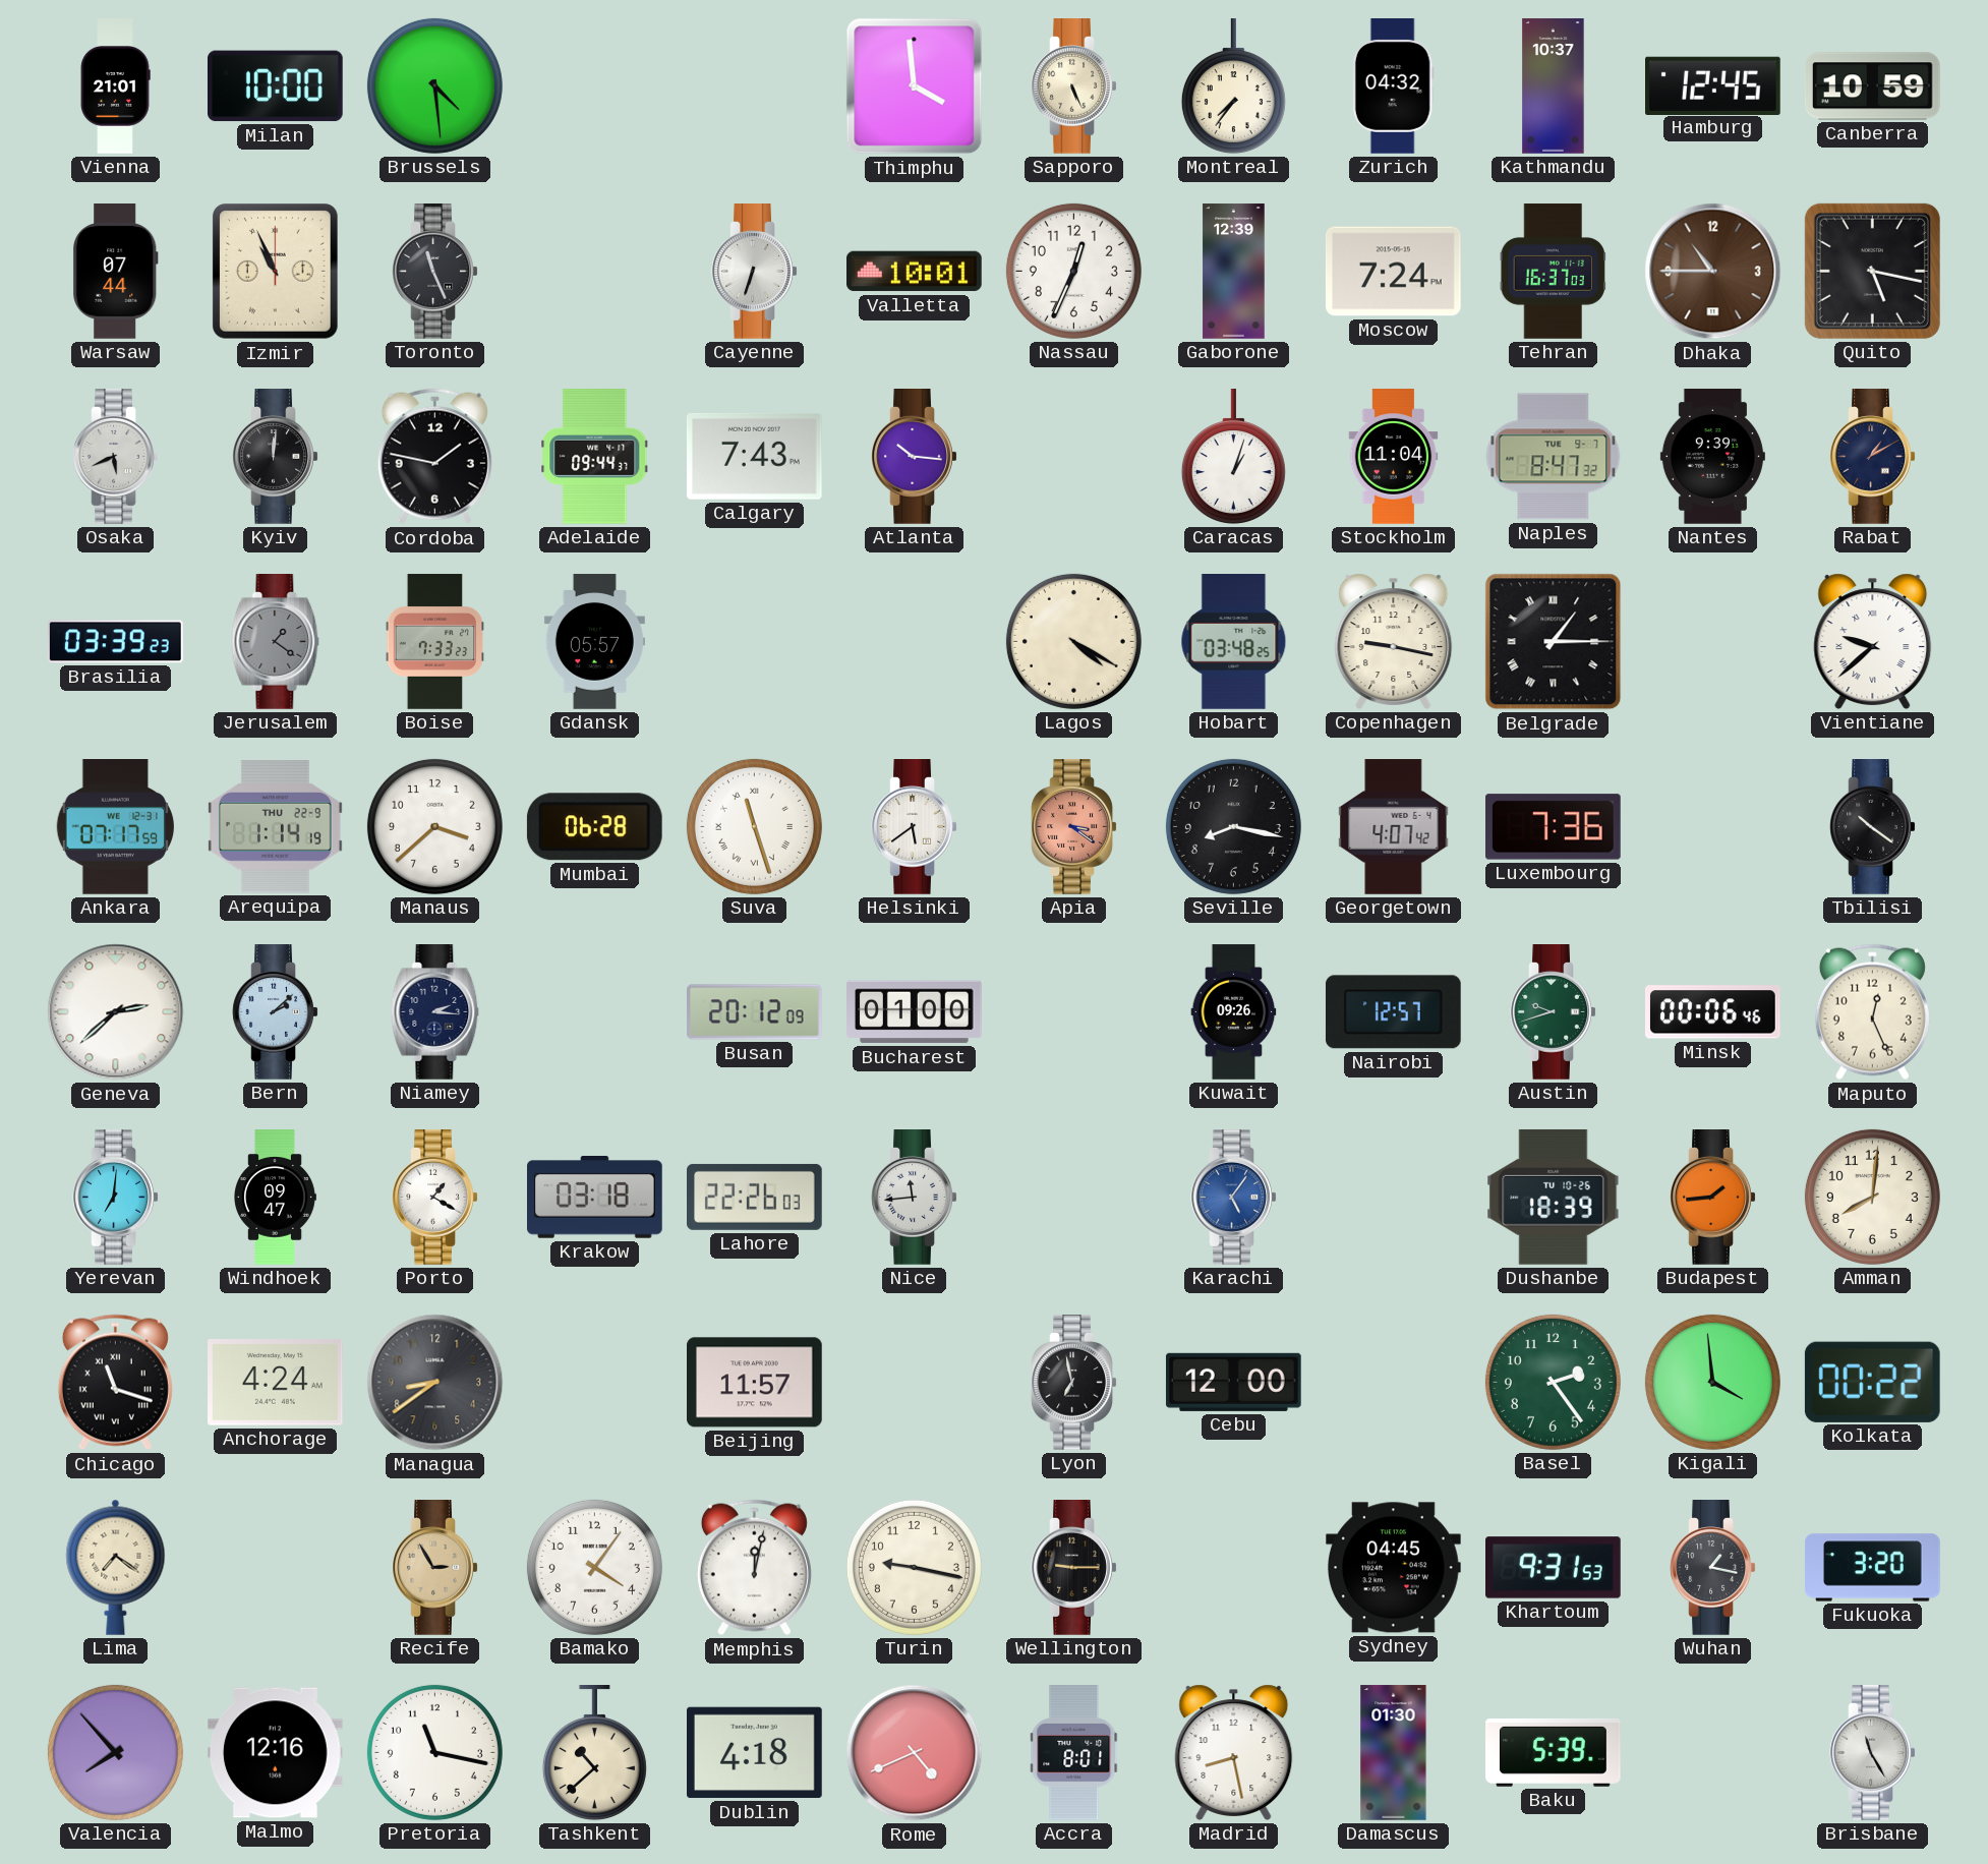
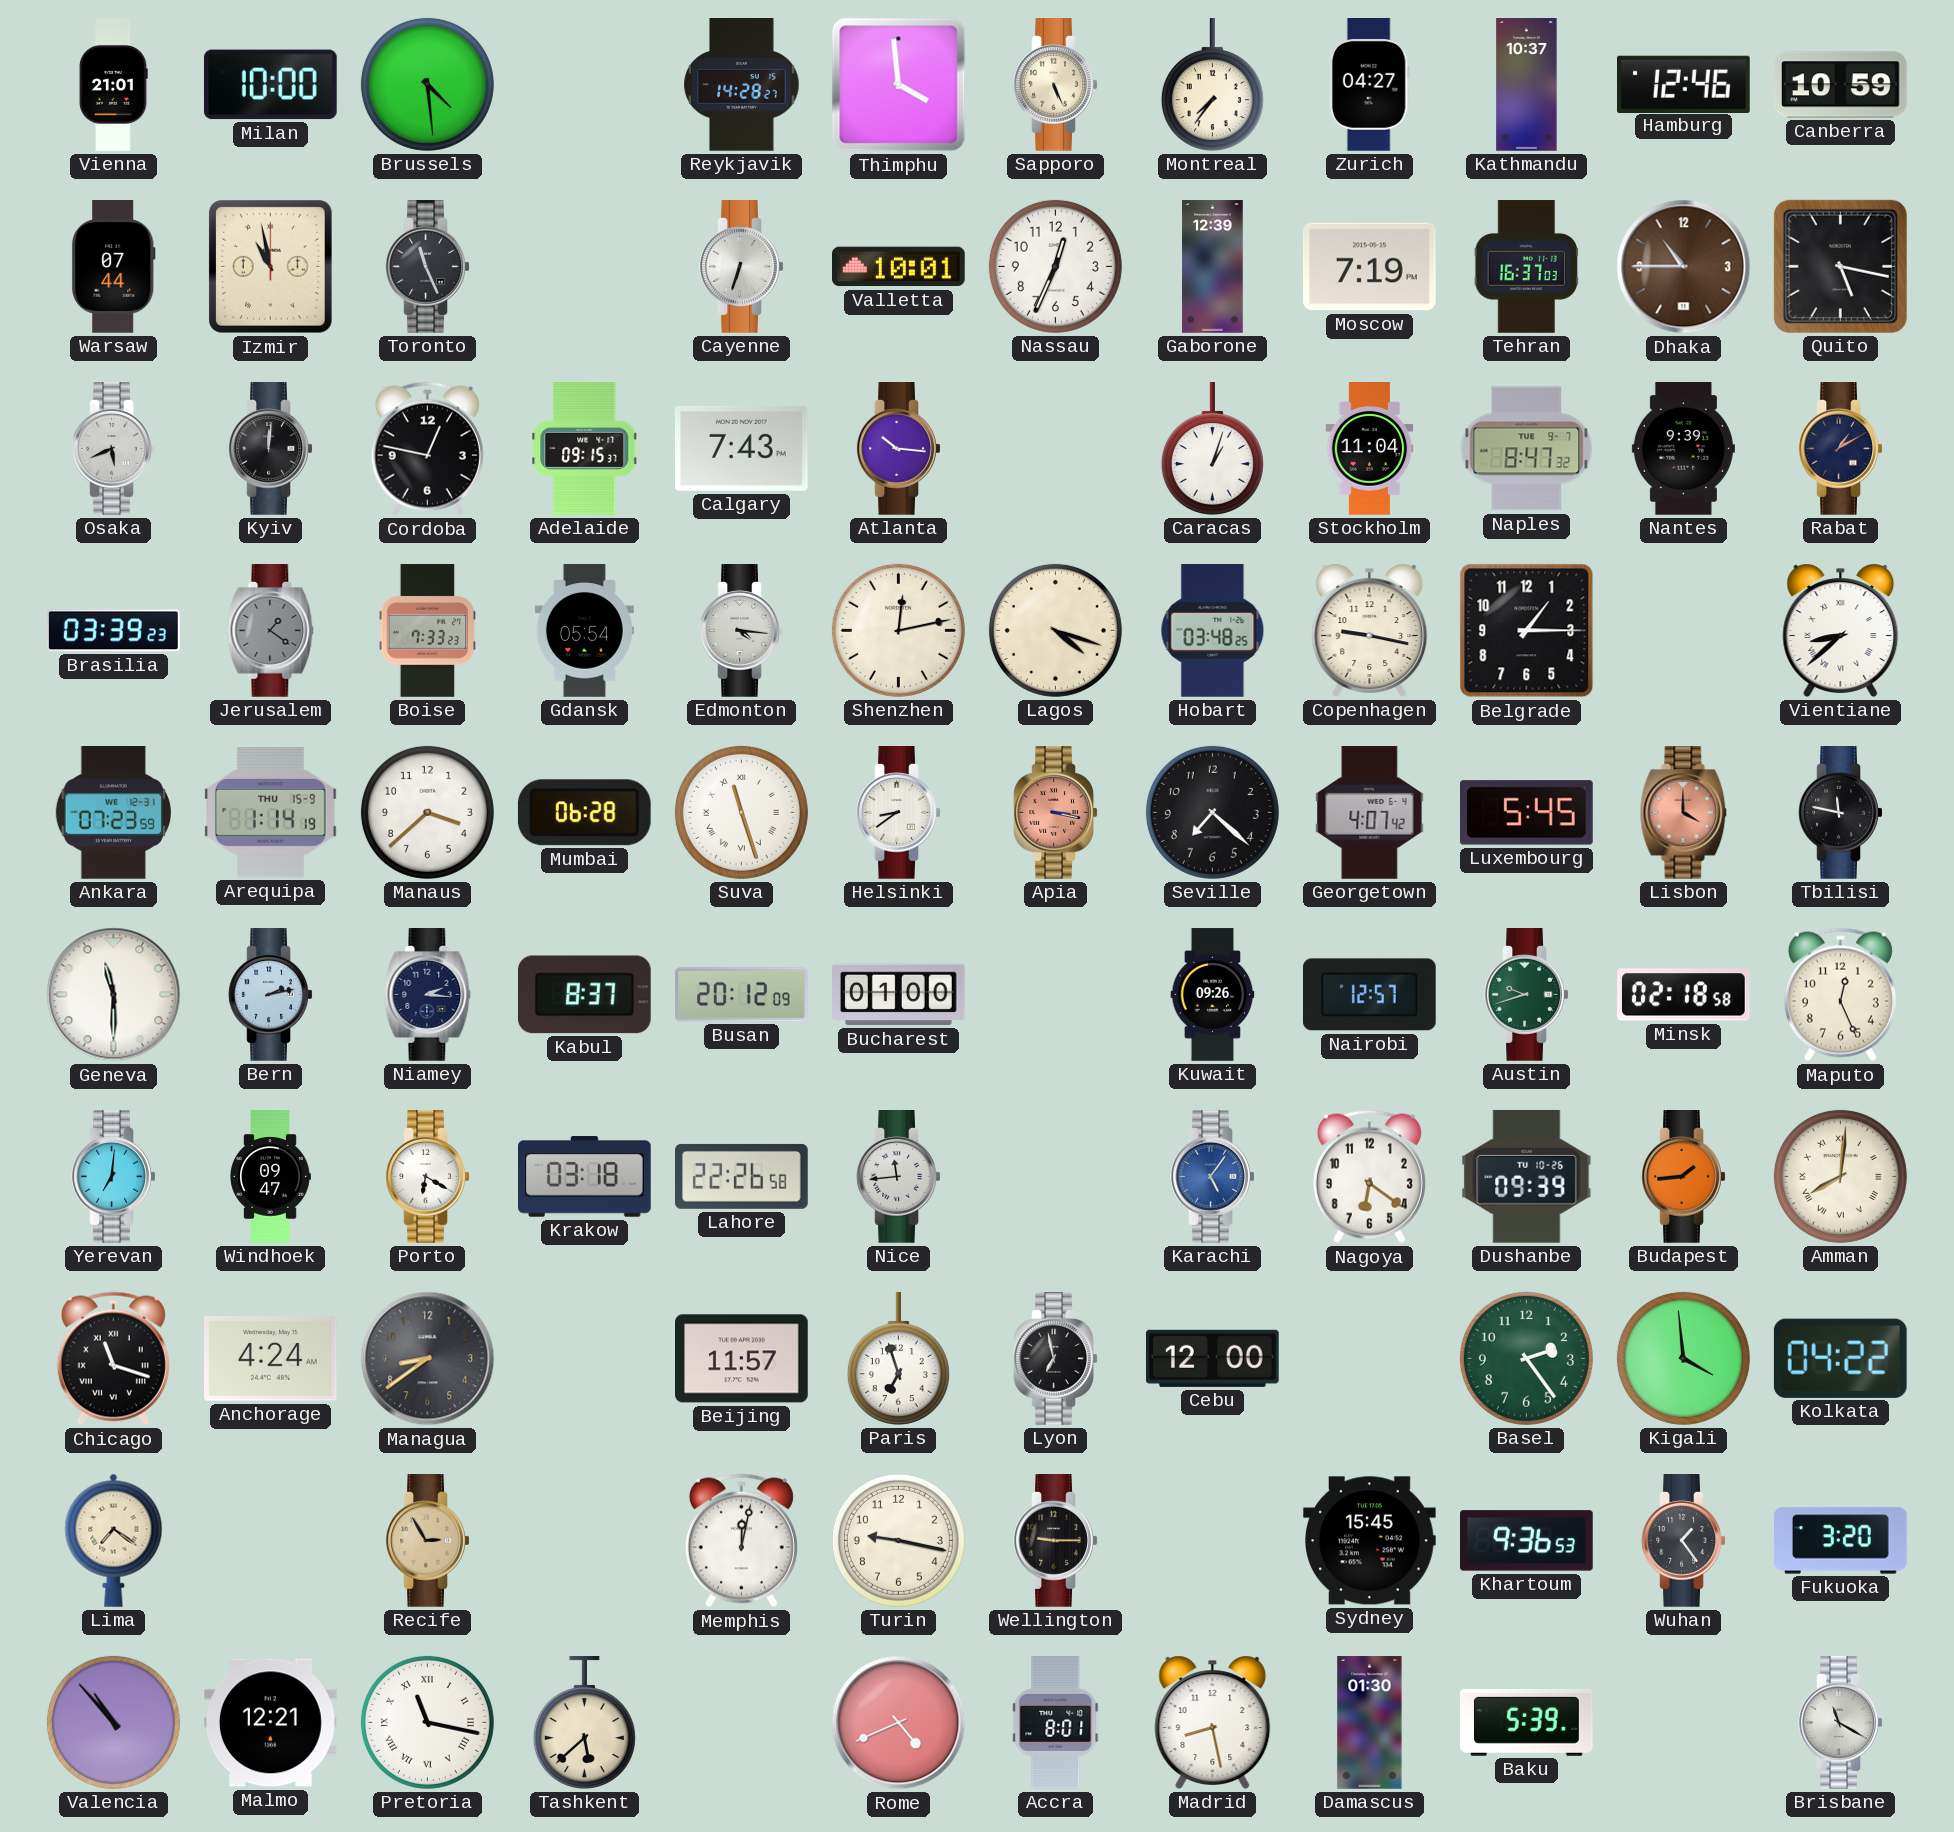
Reykjavik: none -> 14:28
Zurich: 04:32 -> 04:27
Hamburg: 12:45 -> 12:46
Izmir: 10:56 -> 10:58
Moscow: 7:24 -> 7:19
Cordoba: 1:47 -> 12:47
Adelaide: 09:44 -> 09:15
Gdansk: 05:57 -> 05:54
Edmonton: none -> 4:16
Shenzhen: none -> 12:13
Lagos: 4:20 -> 4:18
Belgrade numerals: Roman -> Arabic
Vientiane: 9:38 -> 8:38
Ankara: 07:17 -> 07:23
Arequipa date: THU 22-9 -> THU 15-9
Helsinki: 5:39 -> 8:39
Apia: 3:21 -> 3:17
Seville: 8:17 -> 7:22
Luxembourg: 7:36 -> 5:45
Lisbon: none -> 4:00
Tbilisi: 10:21 -> 11:47
Geneva: 2:38 -> 11:30
Bern: 2:08 -> 2:13
Kabul: none -> 8:37
Minsk: 00:06 -> 02:18
Porto: 1:20 -> 6:20
Lahore: 22:26:03 -> 22:26:58
Nagoya: none -> 6:21
Dushanbe: 18:39 -> 09:39
Amman numerals: Arabic -> Roman
Paris: none -> 6:57
Kolkata: 00:22 -> 04:22
Bamako: 4:06 -> none
Sydney: 04:45 -> 15:45
Khartoum: 9:31 -> 9:36
Wuhan: 1:17 -> 1:24
Valencia: 7:53 -> 10:53
Malmo: 12:16 -> 12:21
Pretoria numerals: Arabic -> Roman
Tashkent: 10:38 -> 5:38
Dublin: 4:18 -> none
Brisbane: 11:25 -> 11:20
